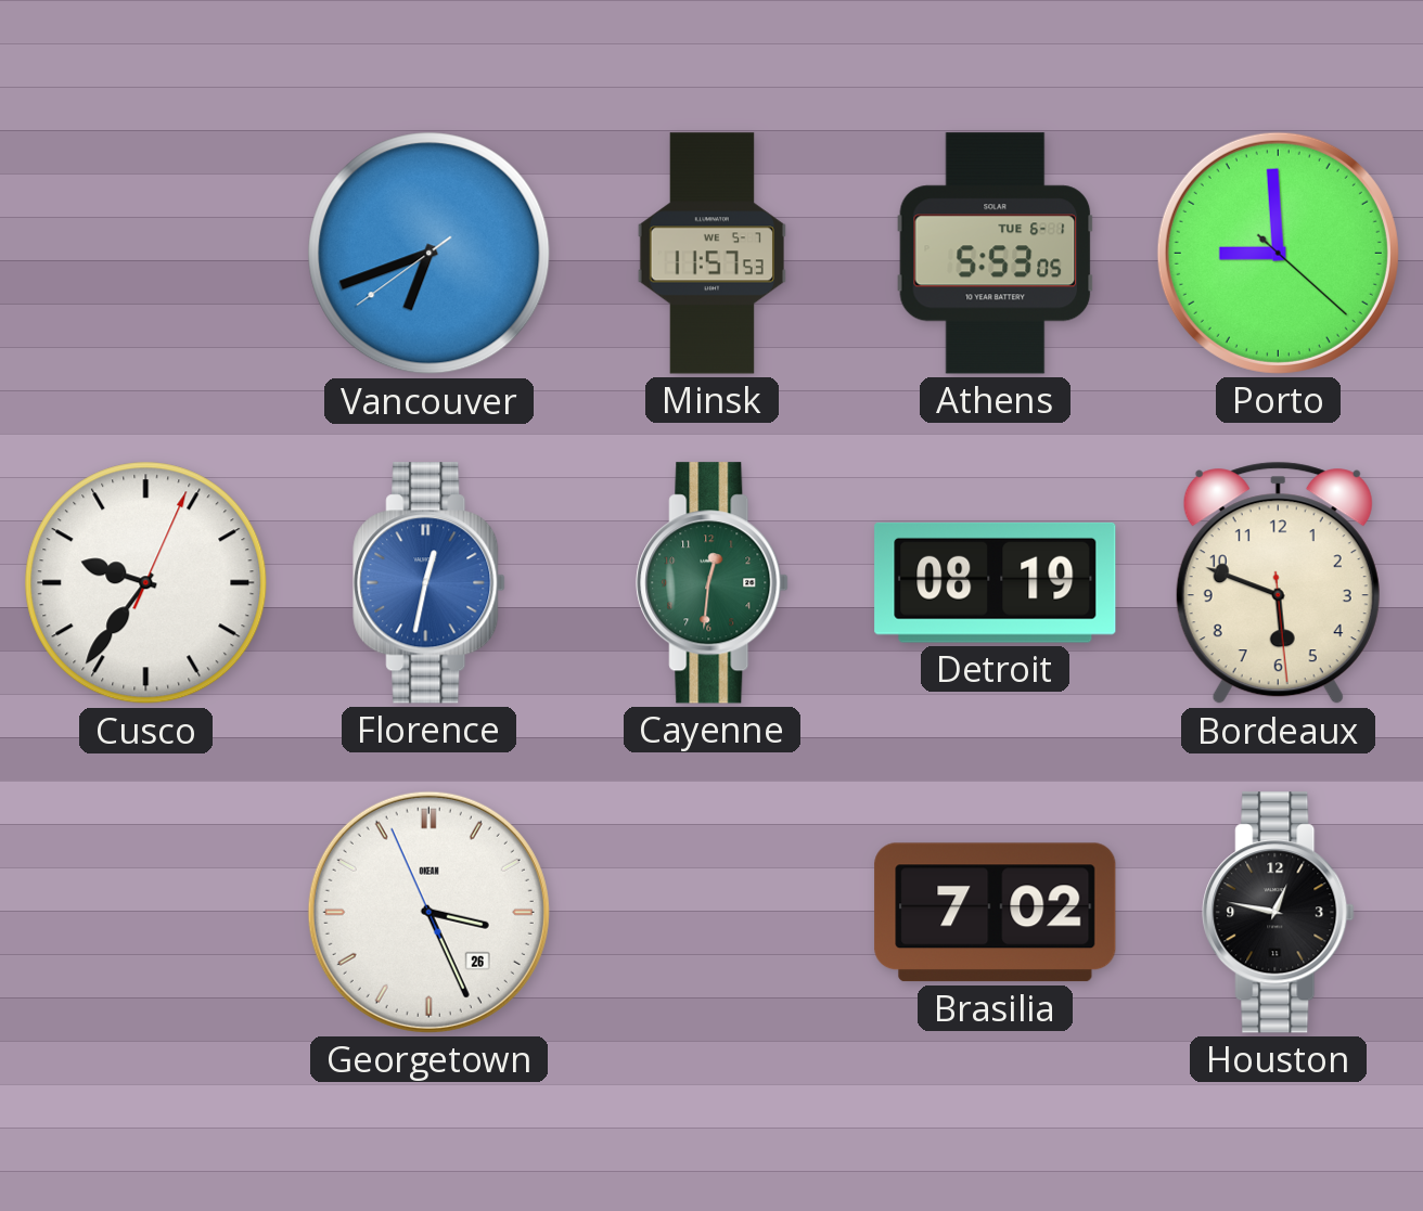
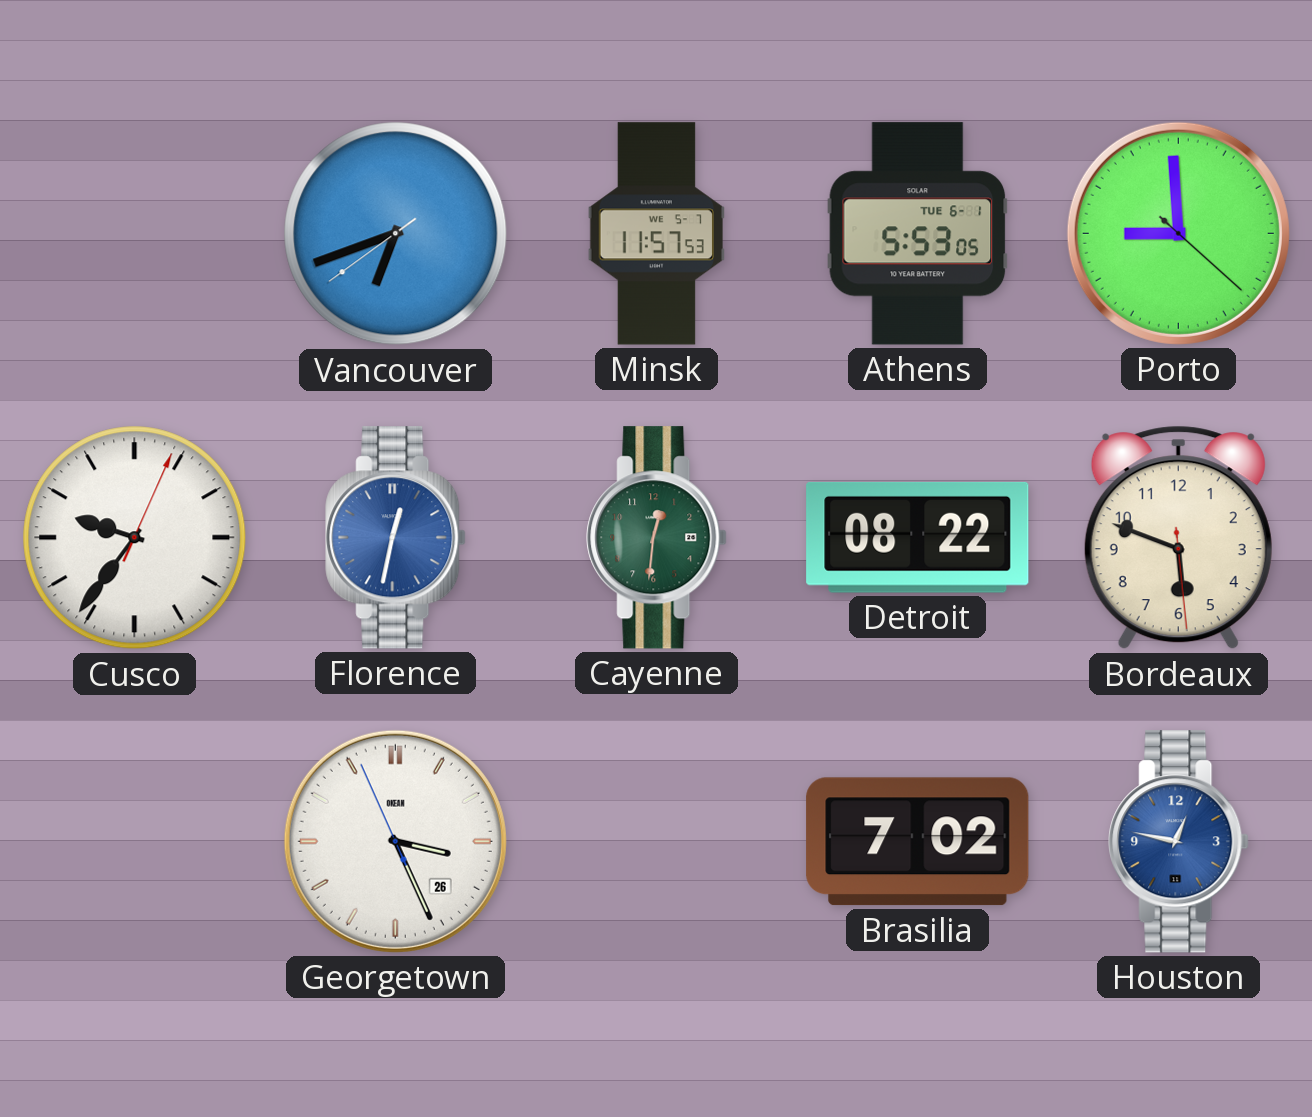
Detroit: 08:19 -> 08:22
Houston dial: black -> blue
